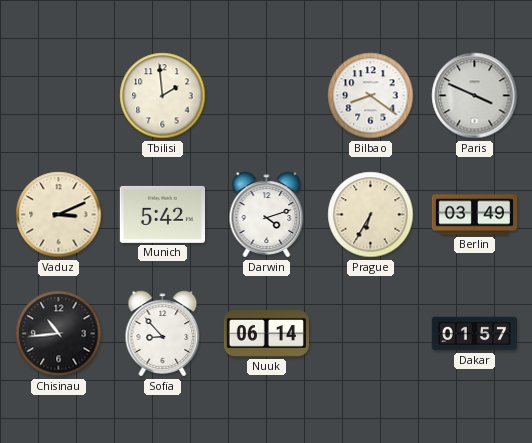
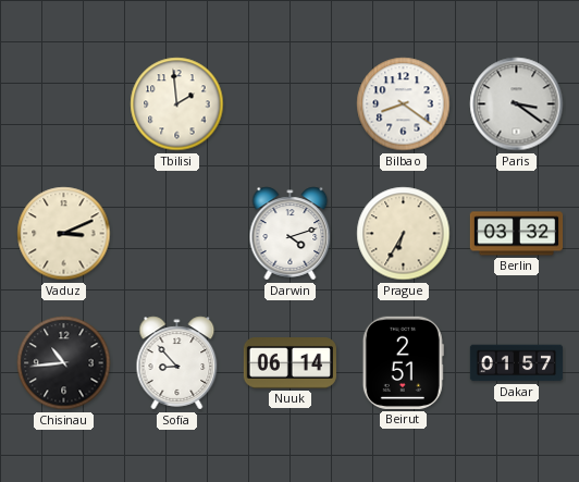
Paris: 3:49 -> 3:21
Munich: 5:42 -> none
Berlin: 03:49 -> 03:32
Beirut: none -> 2:51
